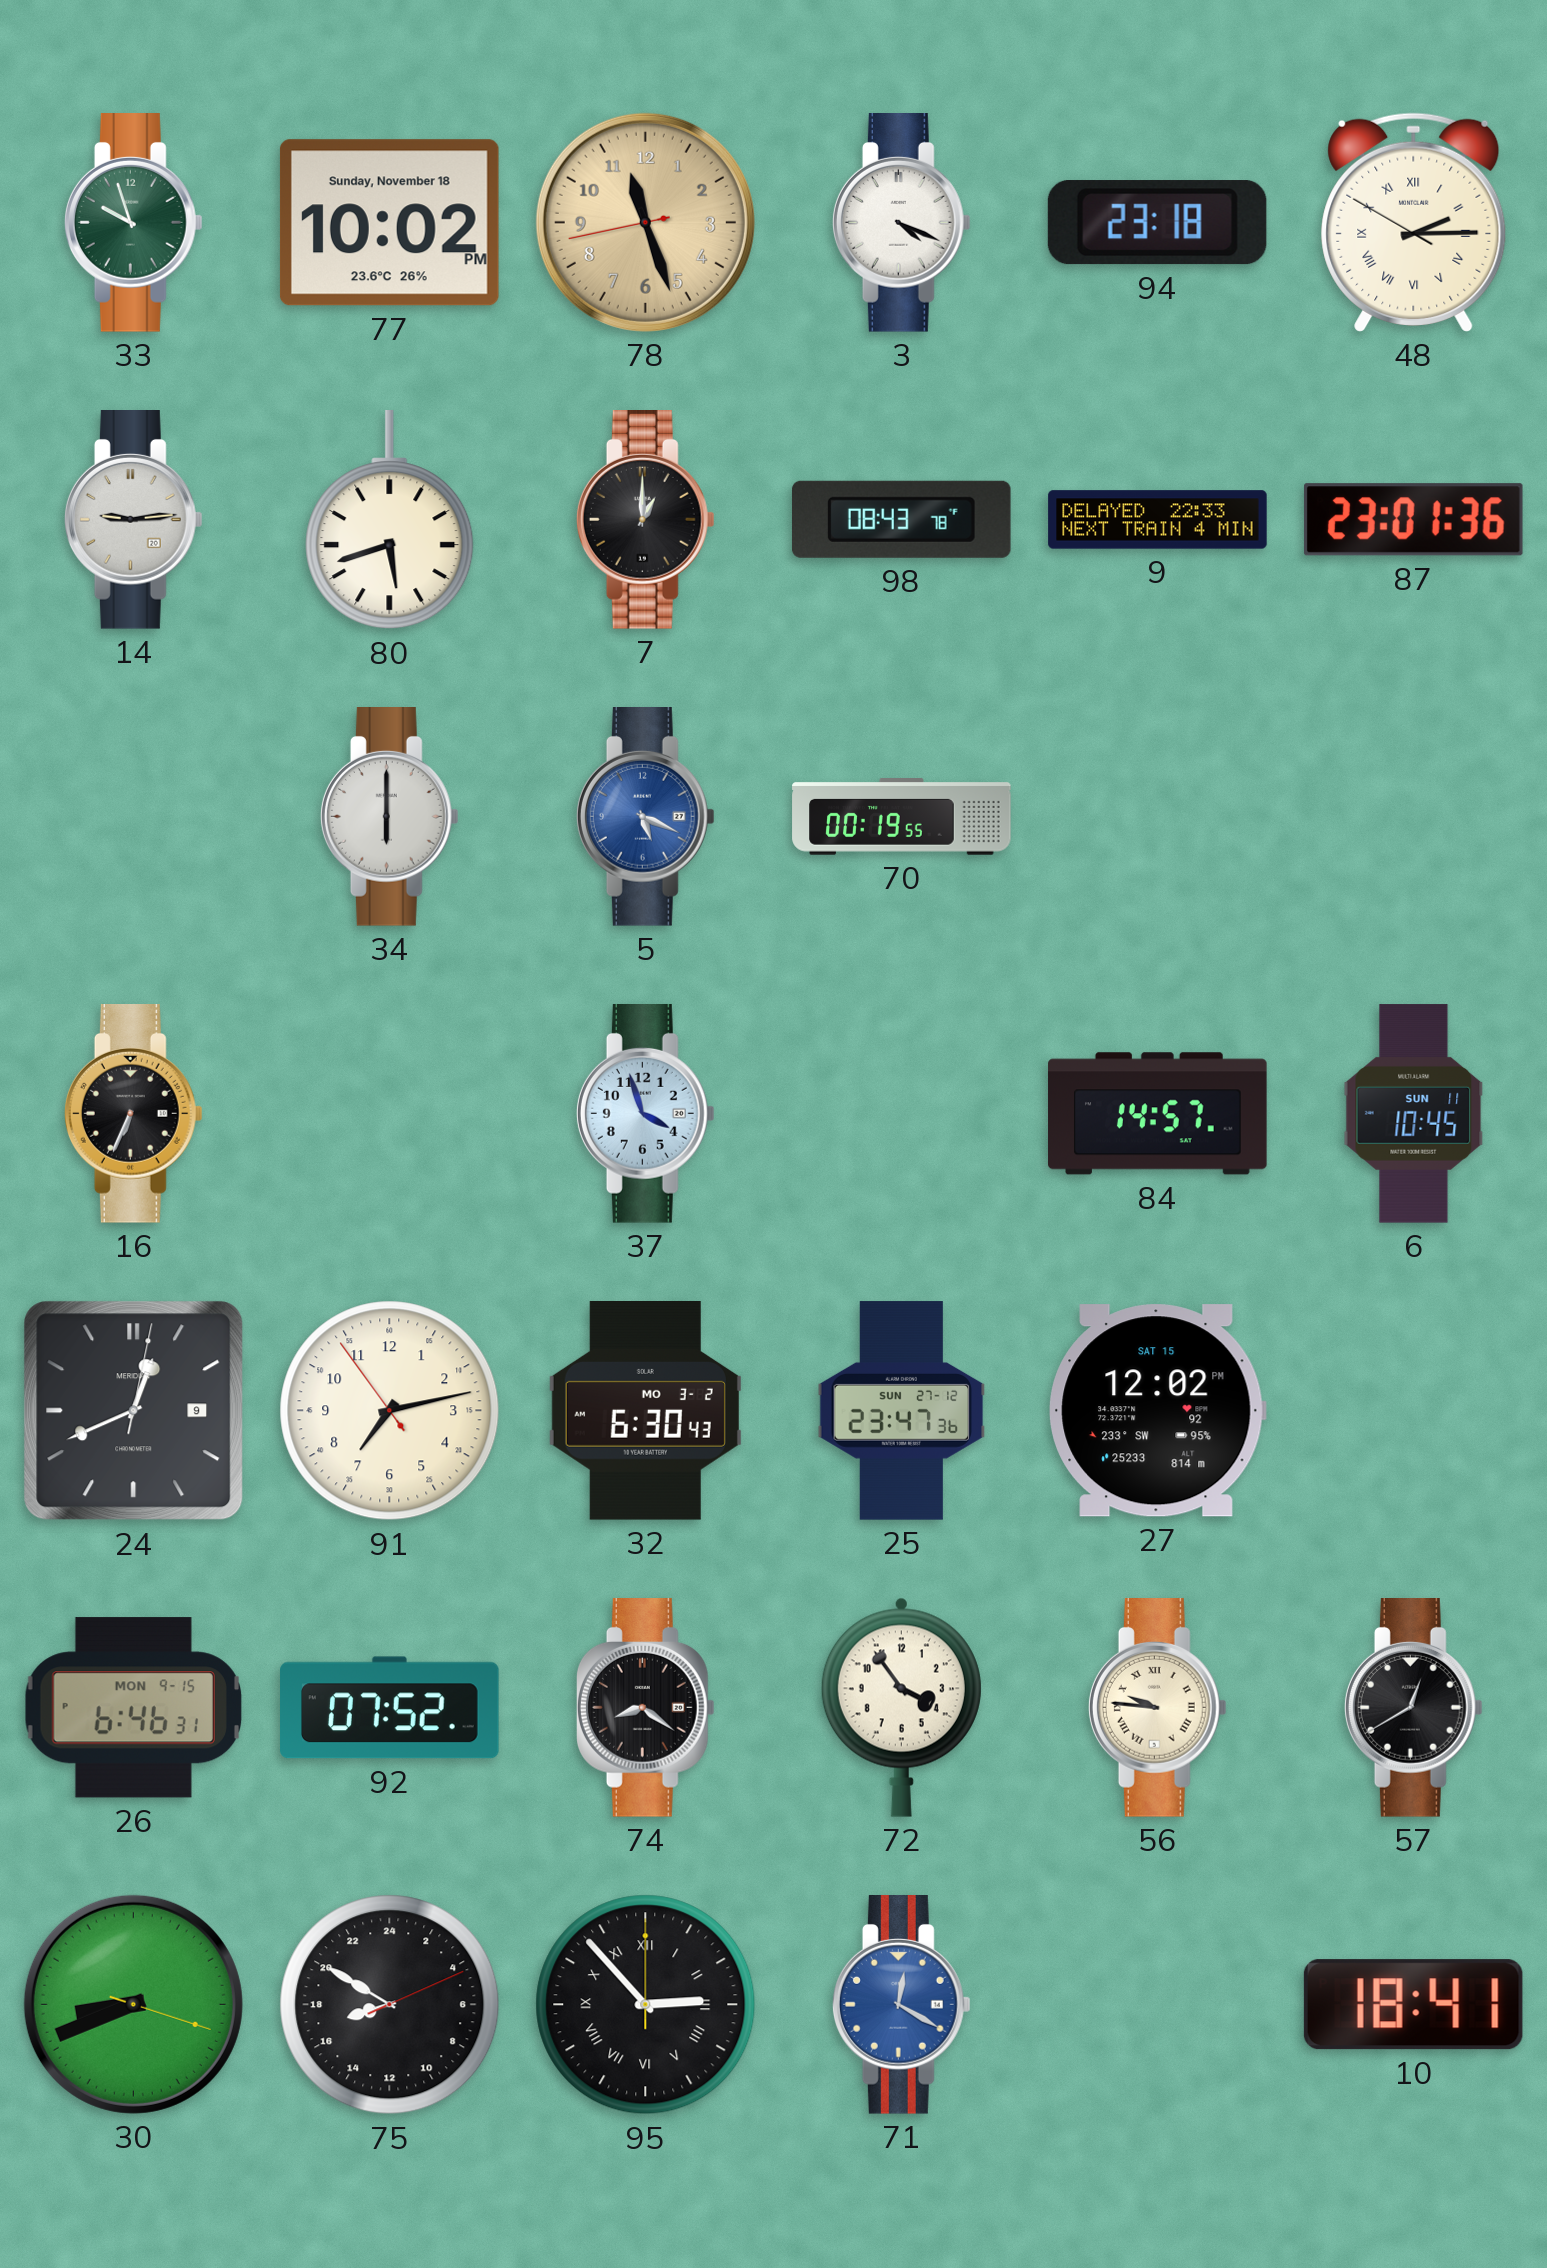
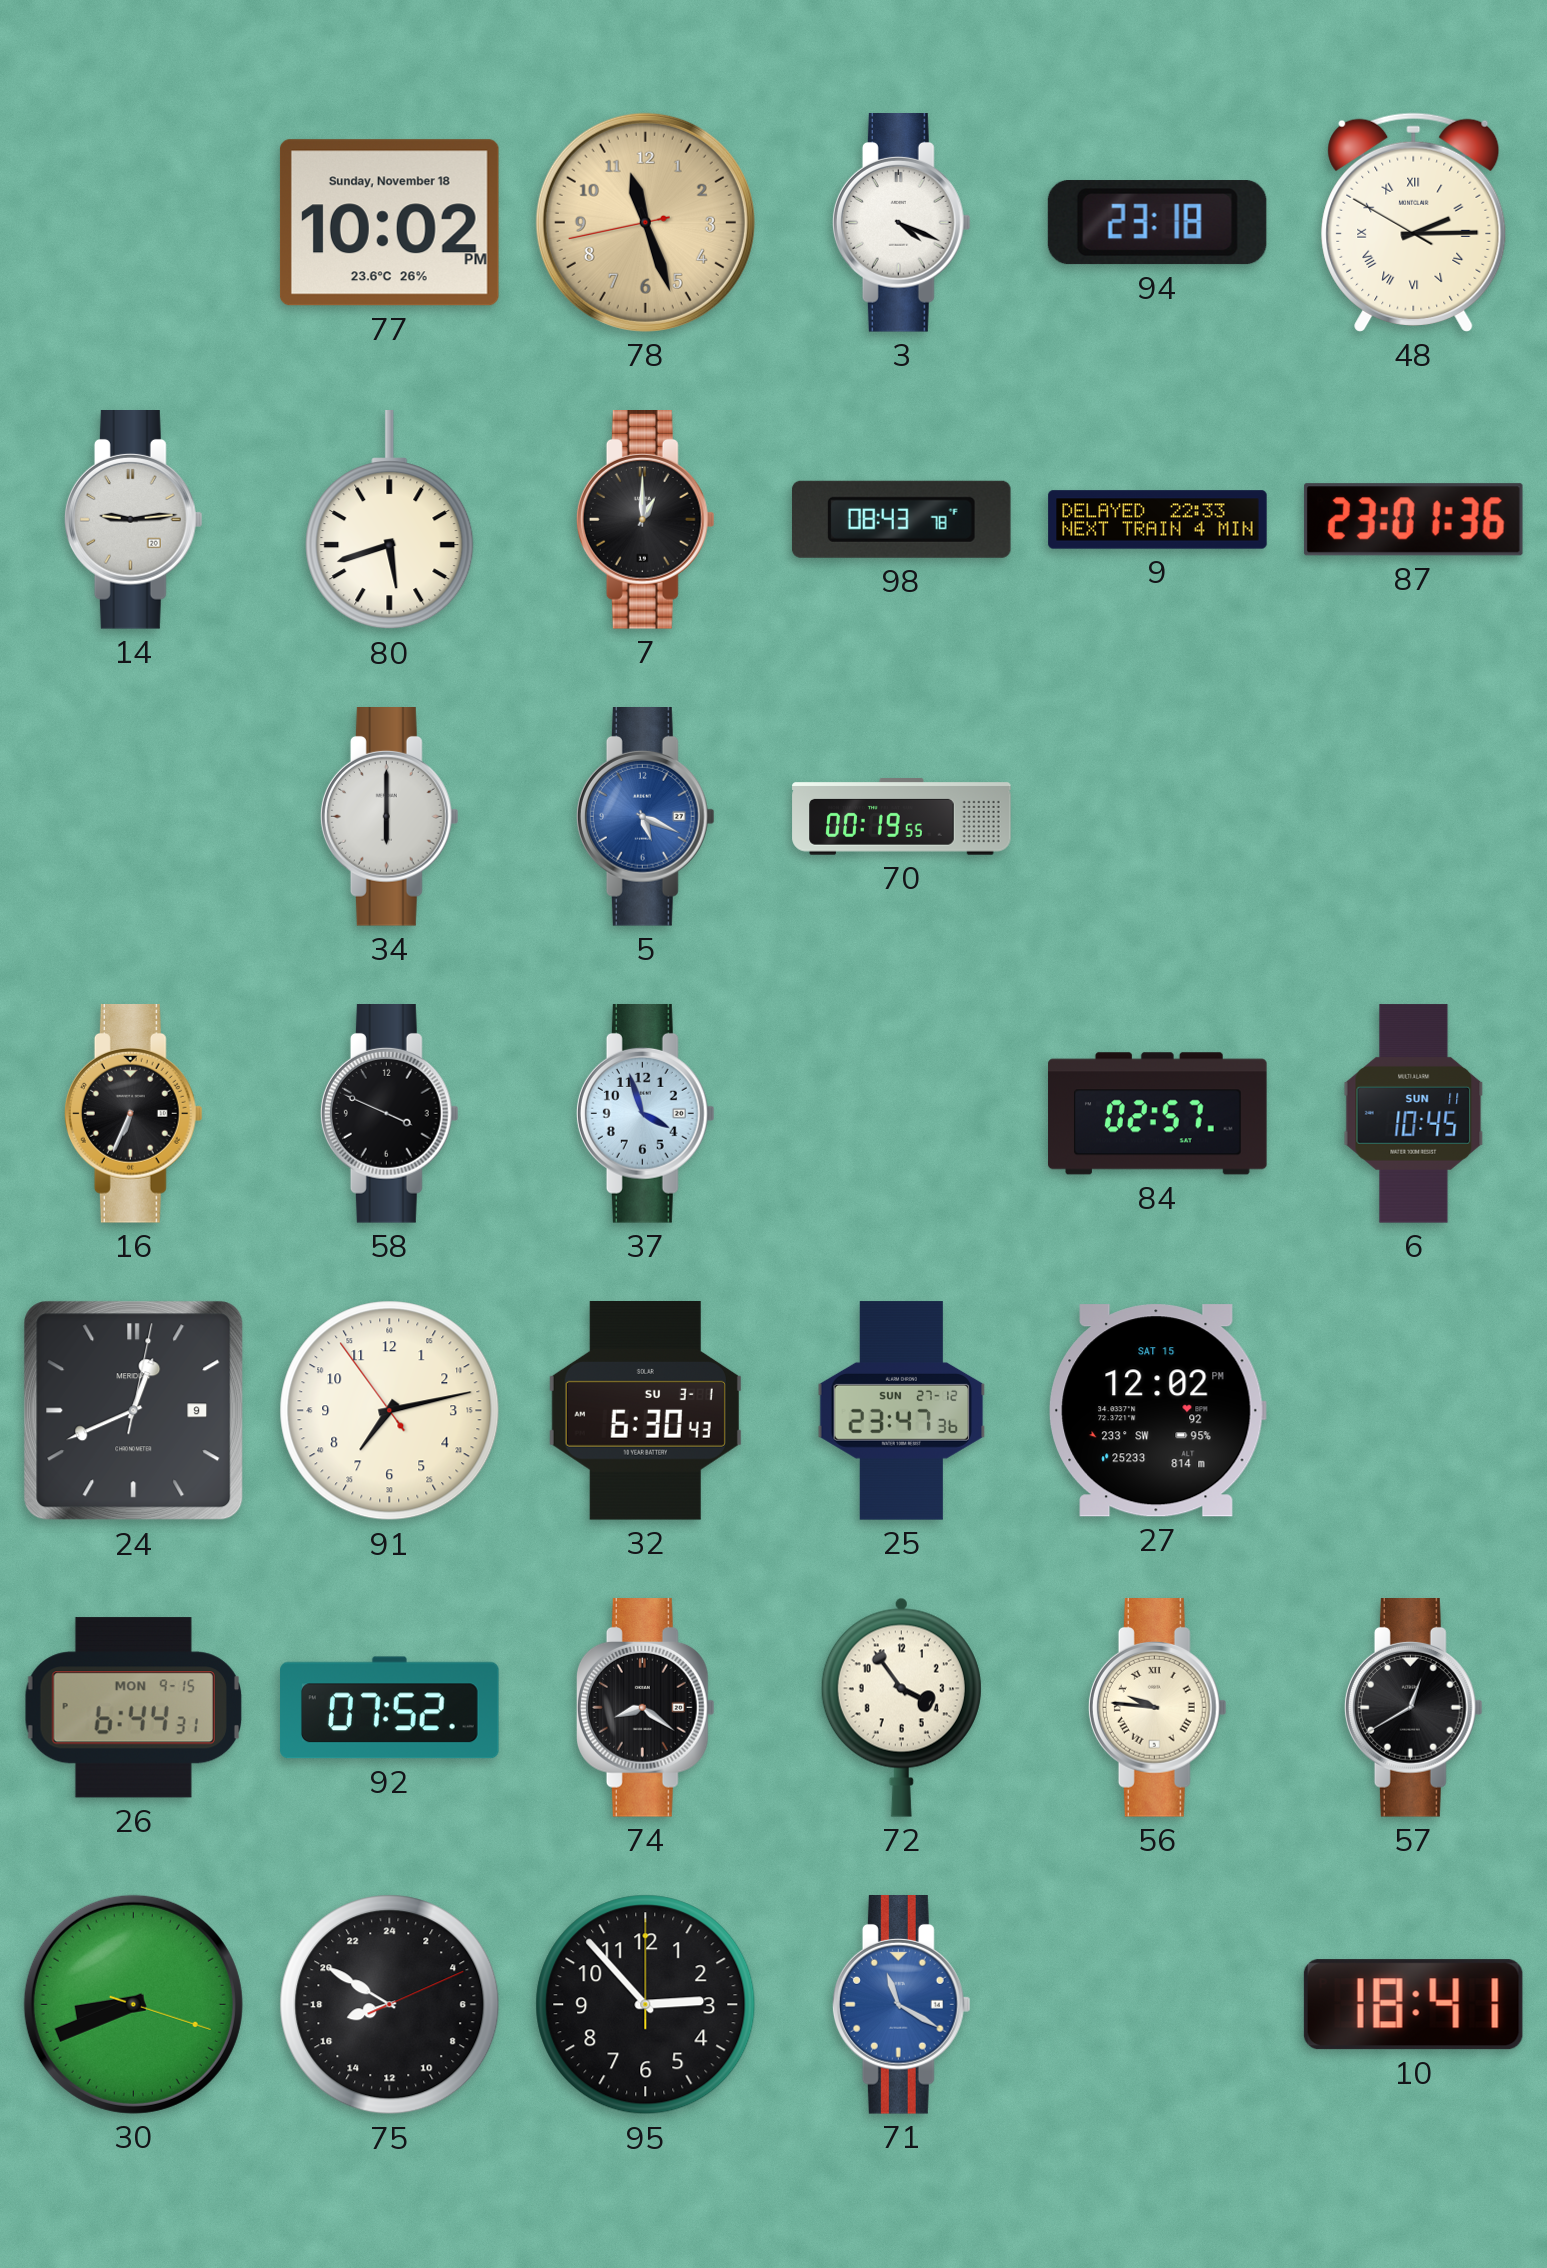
33: 9:57 -> none
58: none -> 3:49
84: 14:57 -> 02:57
32 date: MO 3-2 -> SU 3-1
26: 6:46 -> 6:44
95 numerals: Roman -> Arabic
71: 12:20 -> 11:20
